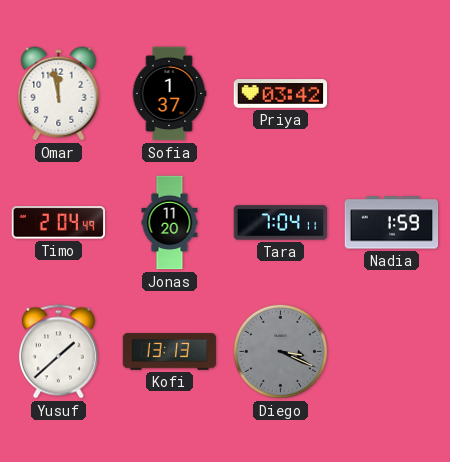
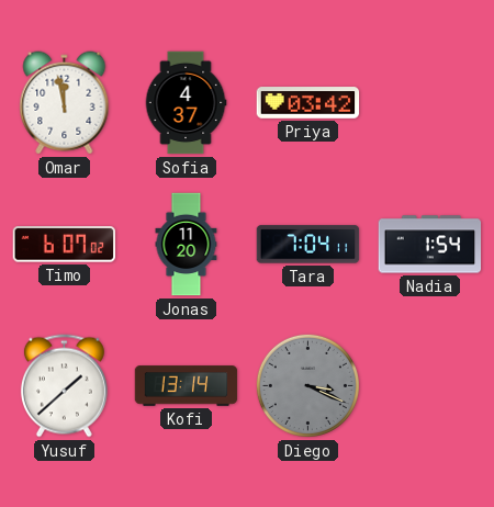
Sofia: 1:37 -> 4:37
Timo: 2:04 -> 6:07
Nadia: 1:59 -> 1:54
Kofi: 13:13 -> 13:14
